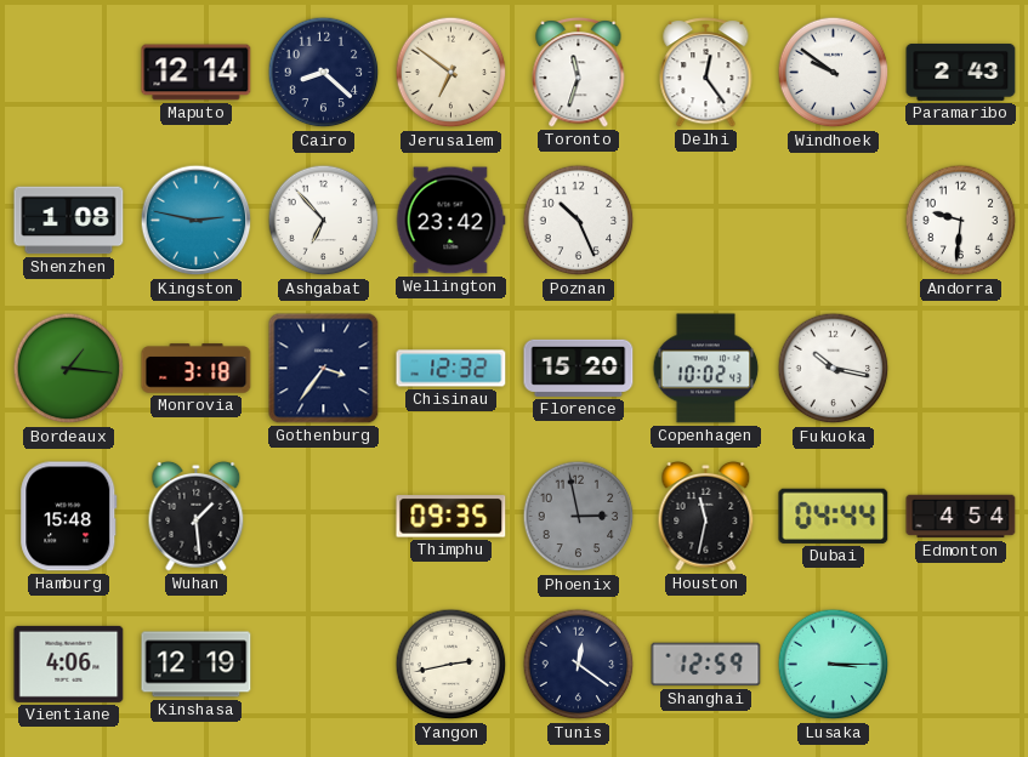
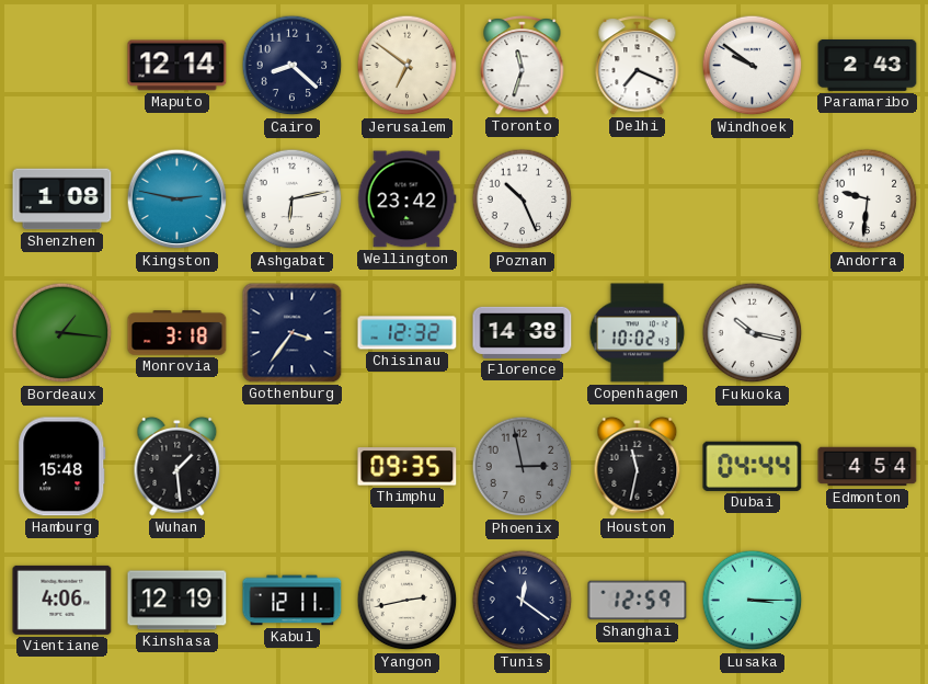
Delhi: 12:24 -> 7:19
Ashgabat: 6:53 -> 6:13
Florence: 15:20 -> 14:38
Kabul: none -> 12:11
